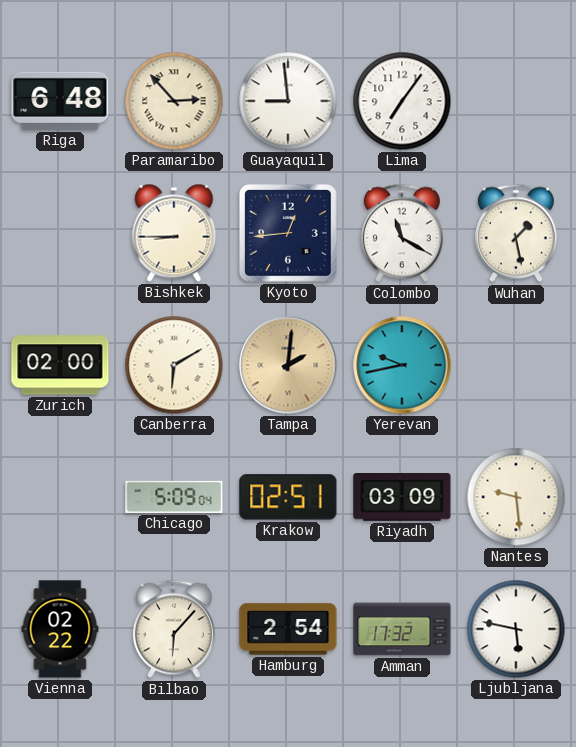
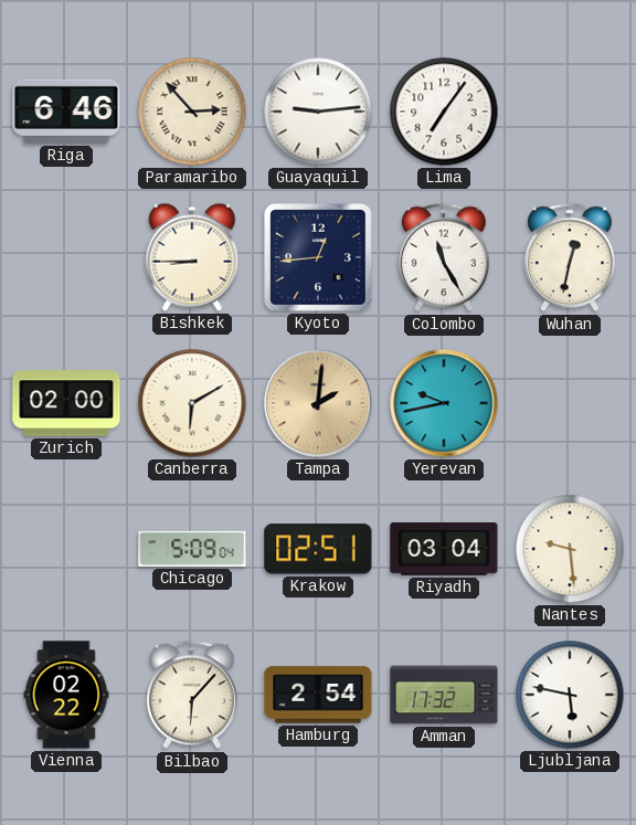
Riga: 6:48 -> 6:46
Guayaquil: 8:59 -> 9:14
Colombo: 11:20 -> 11:25
Wuhan: 1:28 -> 12:32
Riyadh: 03:09 -> 03:04
